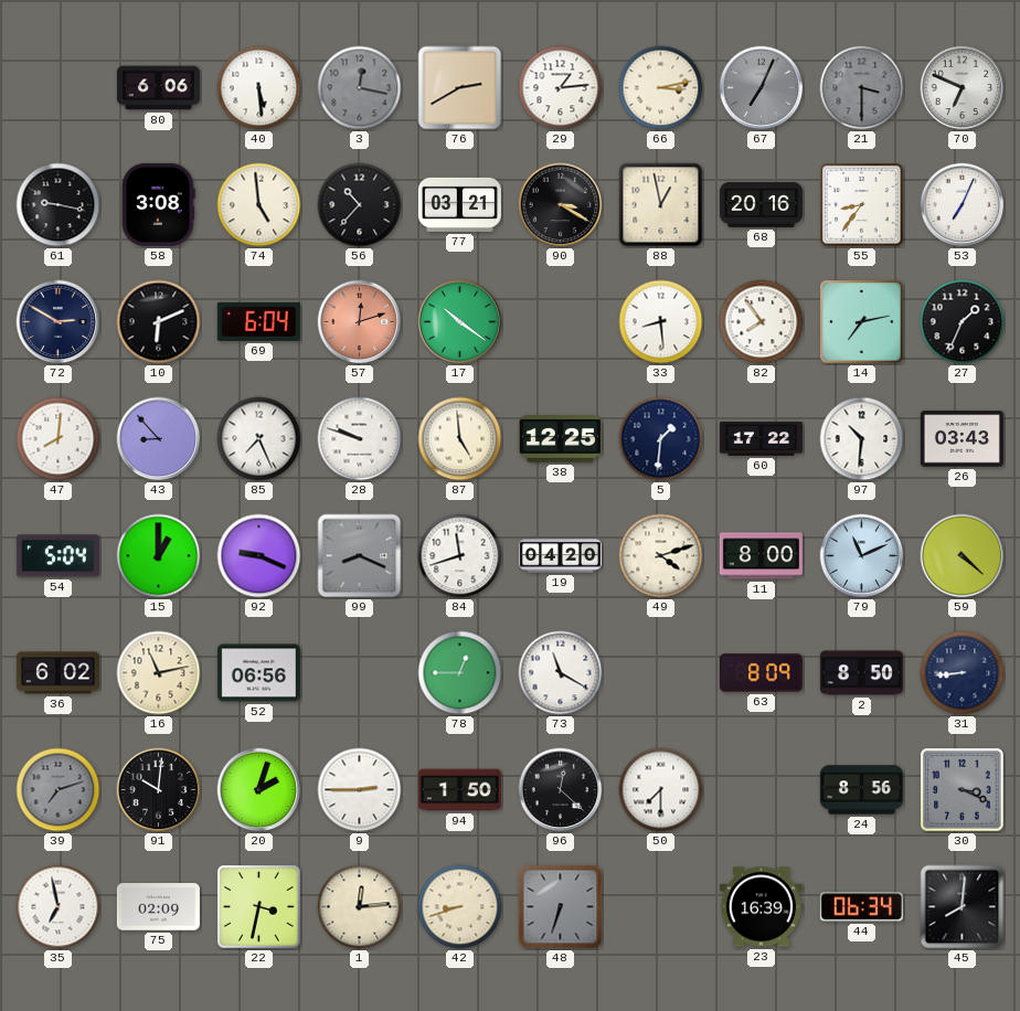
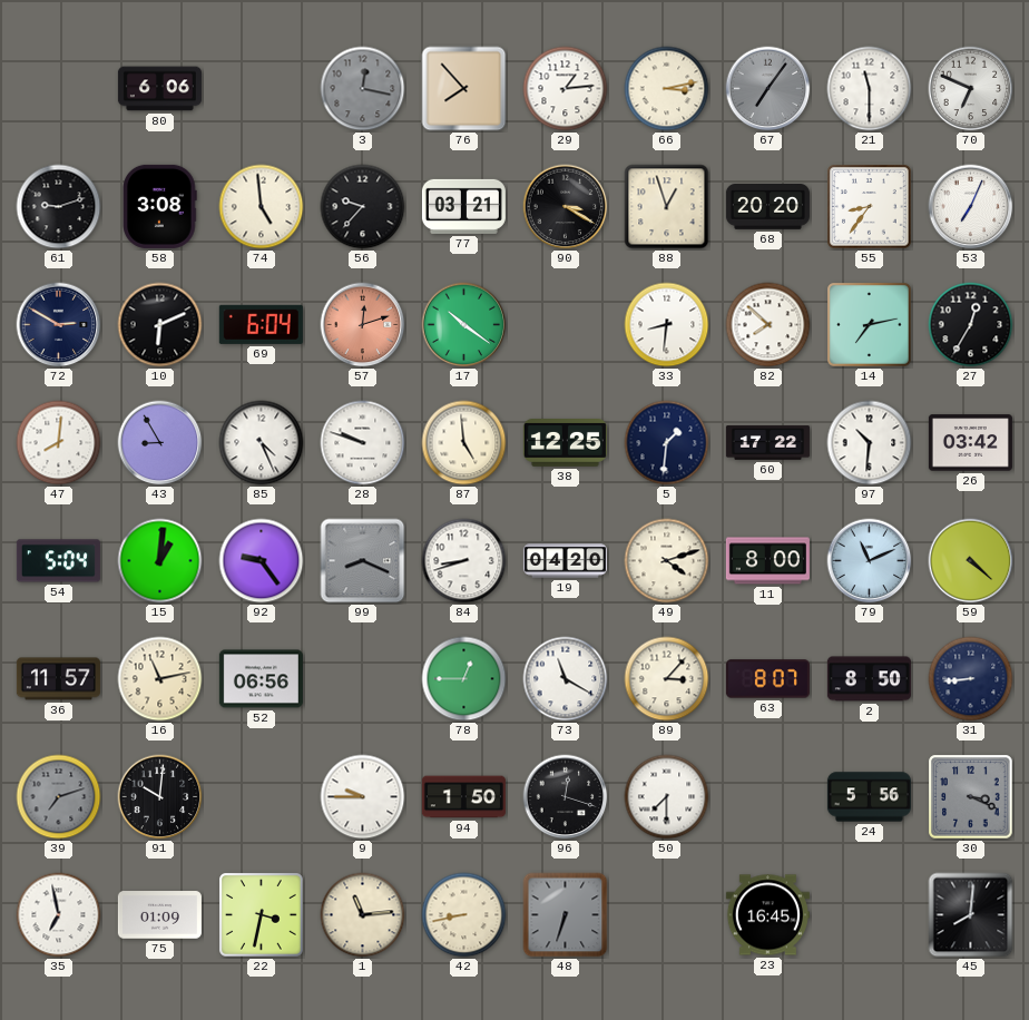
40: 5:29 -> none
76: 2:40 -> 7:53
67: 7:04 -> 7:06
21: 3:30 -> 11:30
21 dial: grey -> white
61: 9:17 -> 9:12
56: 10:37 -> 9:37
88: 12:58 -> 12:57
68: 20:16 -> 20:20
33: 8:29 -> 8:31
82: 7:54 -> 7:52
27: 1:34 -> 12:35
43: 8:53 -> 8:55
85: 7:26 -> 4:26
26: 03:43 -> 03:42
15: 1:00 -> 1:01
92: 9:19 -> 9:24
84: 11:42 -> 8:42
36: 6:02 -> 11:57
89: none -> 3:07
63: 8:09 -> 8:07
20: 2:03 -> none
9: 2:45 -> 9:45
96: 12:22 -> 12:18
24: 8:56 -> 5:56
75: 02:09 -> 01:09
1: 12:14 -> 11:14
42: 8:42 -> 8:43
23: 16:39 -> 16:45
44: 06:34 -> none
